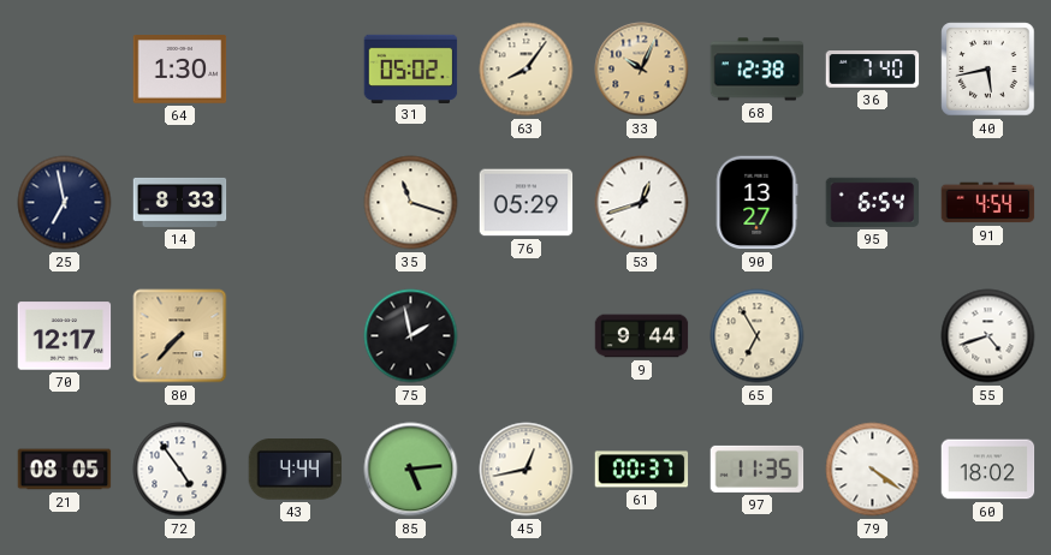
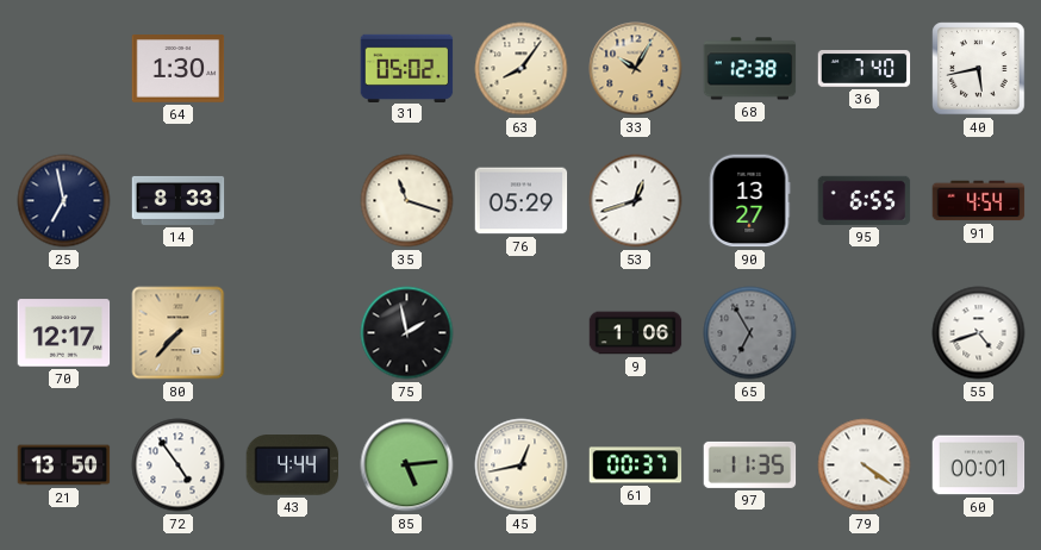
33: 10:04 -> 10:05
95: 6:54 -> 6:55
9: 9:44 -> 1:06
65 dial: cream -> grey
21: 08:05 -> 13:50
60: 18:02 -> 00:01
